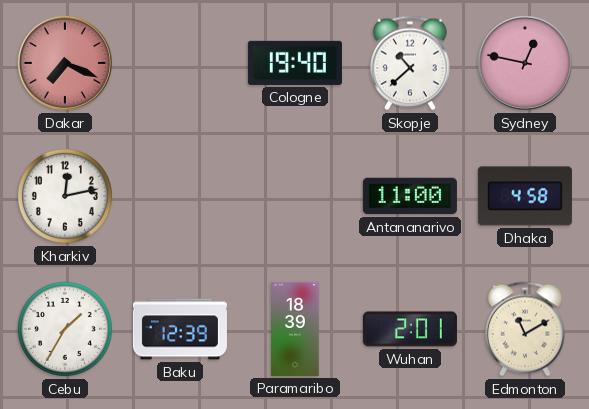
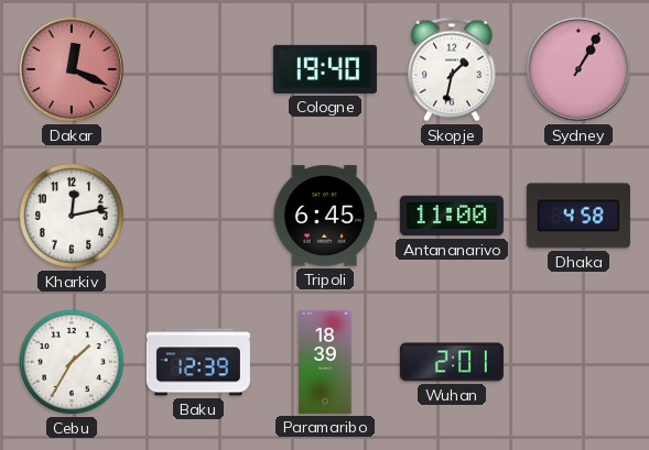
Dakar: 7:19 -> 12:19
Skopje: 10:38 -> 1:32
Sydney: 12:47 -> 1:05
Tripoli: none -> 6:45
Edmonton: 11:10 -> none
